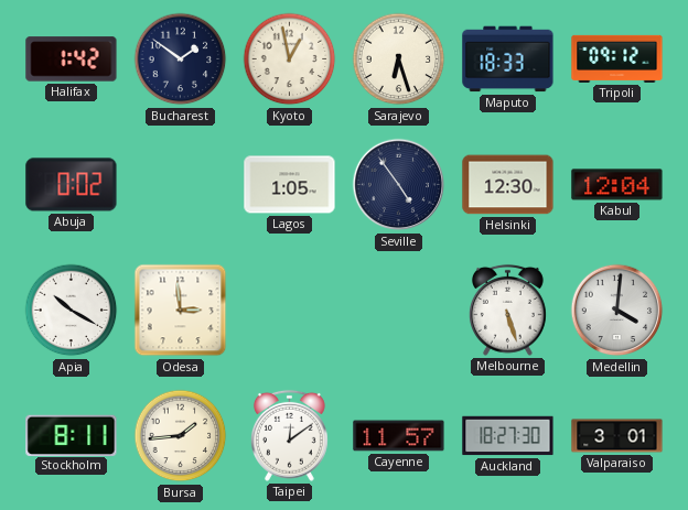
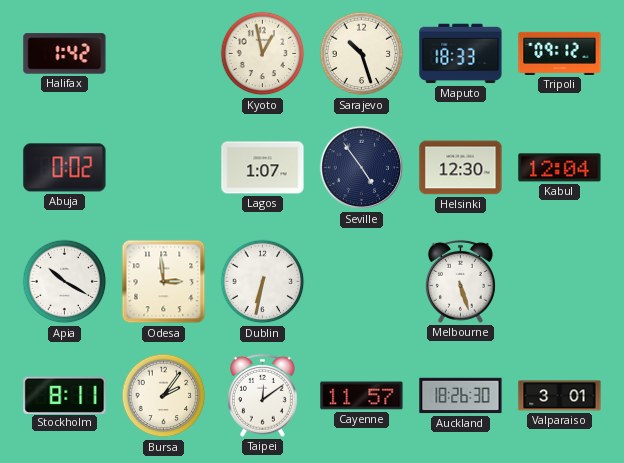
Bucharest: 1:51 -> none
Sarajevo: 6:27 -> 10:27
Lagos: 1:05 -> 1:07
Dublin: none -> 6:32
Medellin: 4:01 -> none
Bursa: 1:44 -> 2:06
Auckland: 18:27 -> 18:26
